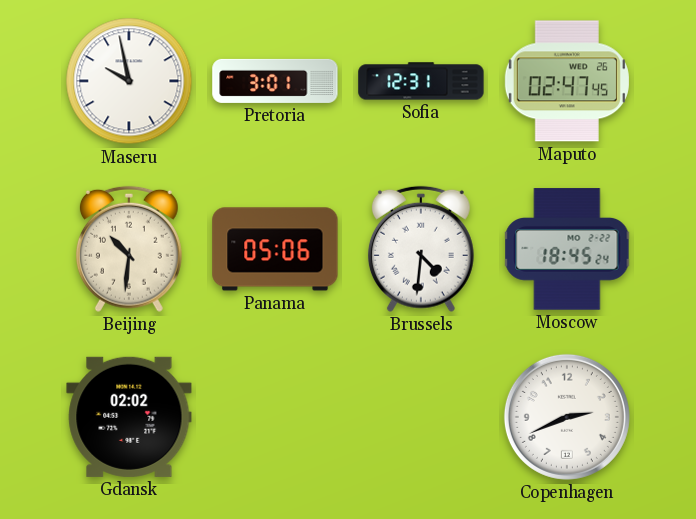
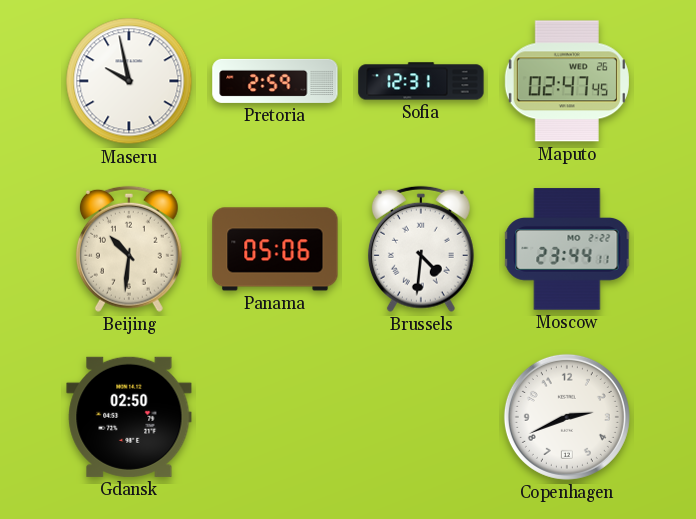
Pretoria: 3:01 -> 2:59
Moscow: 18:45 -> 23:44
Gdansk: 02:02 -> 02:50
